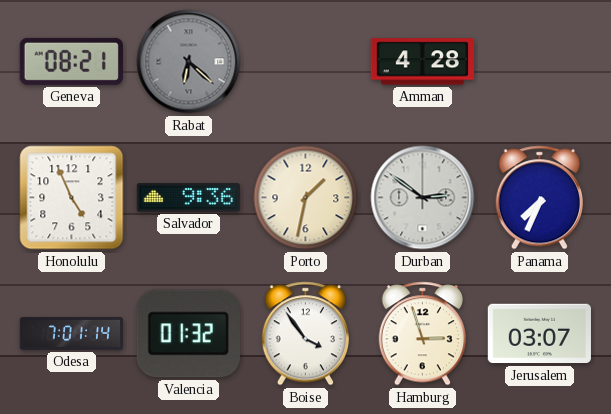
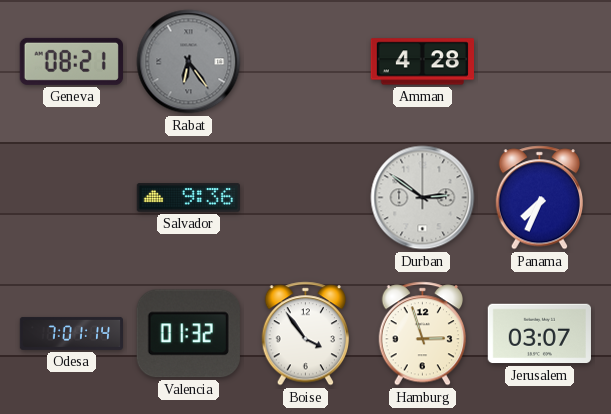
Rabat: 6:22 -> 6:24
Honolulu: 4:56 -> none
Porto: 1:32 -> none
